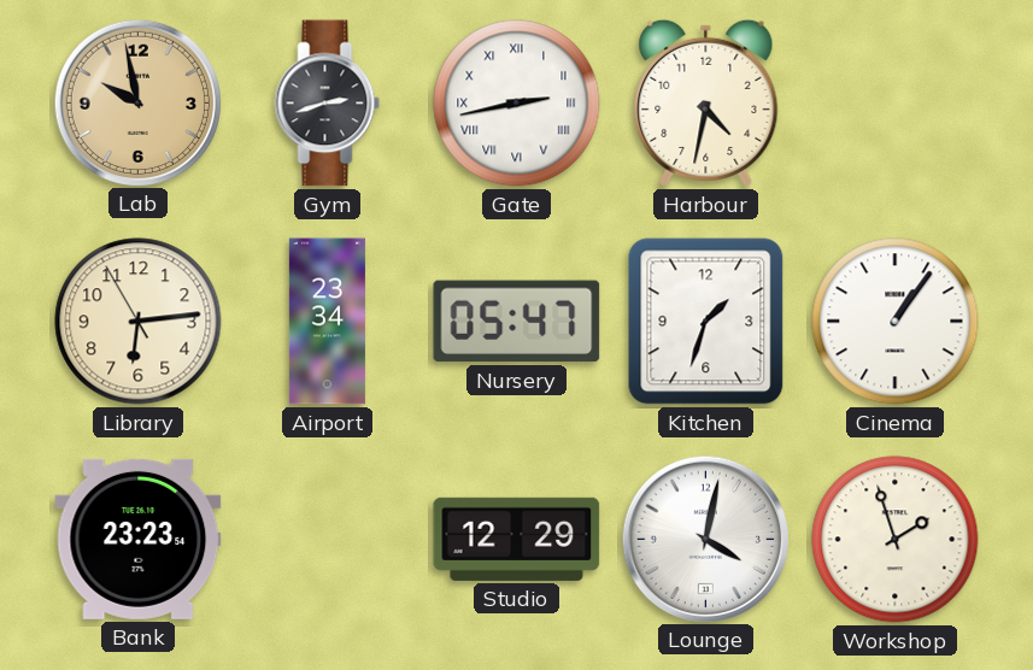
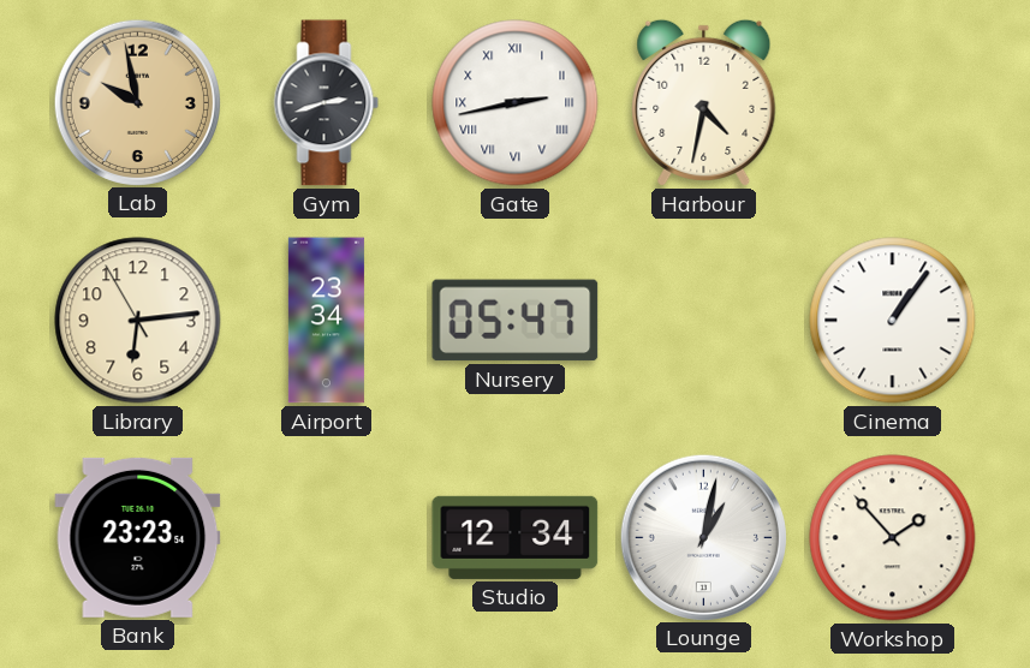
Kitchen: 1:33 -> none
Studio: 12:29 -> 12:34
Lounge: 4:02 -> 1:02
Workshop: 1:57 -> 1:53
